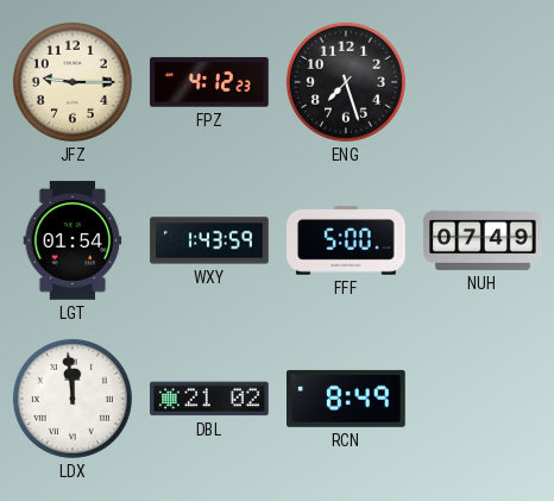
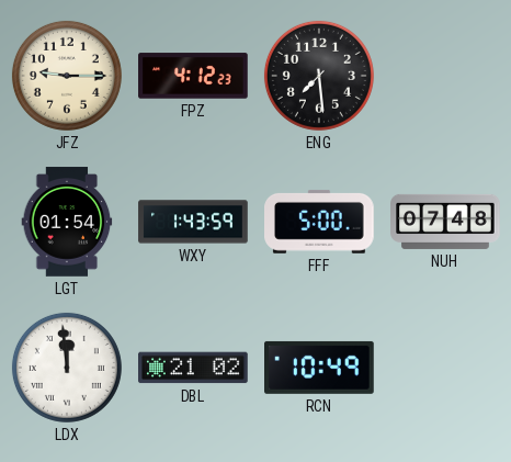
ENG: 7:27 -> 7:29
NUH: 07:49 -> 07:48
RCN: 8:49 -> 10:49
